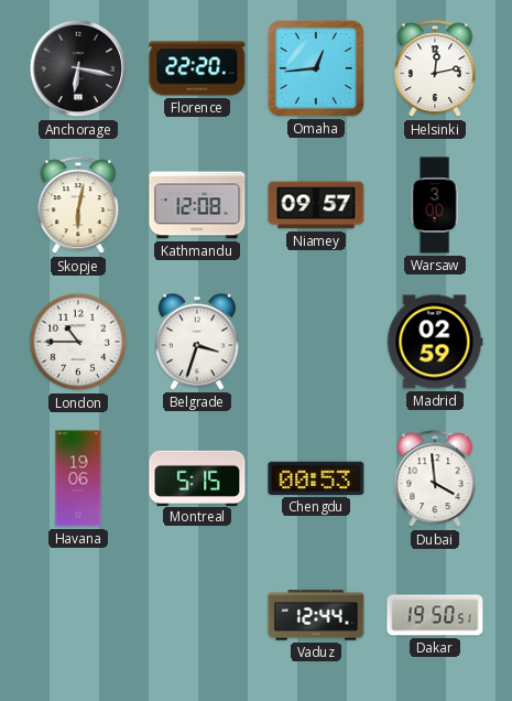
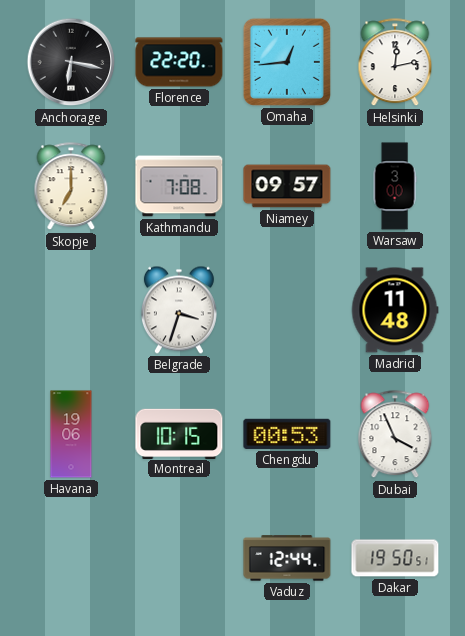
Skopje: 6:02 -> 7:00
Kathmandu: 12:08 -> 7:08
London: 10:45 -> none
Madrid: 02:59 -> 11:48
Montreal: 5:15 -> 10:15
Dubai: 3:59 -> 3:56
